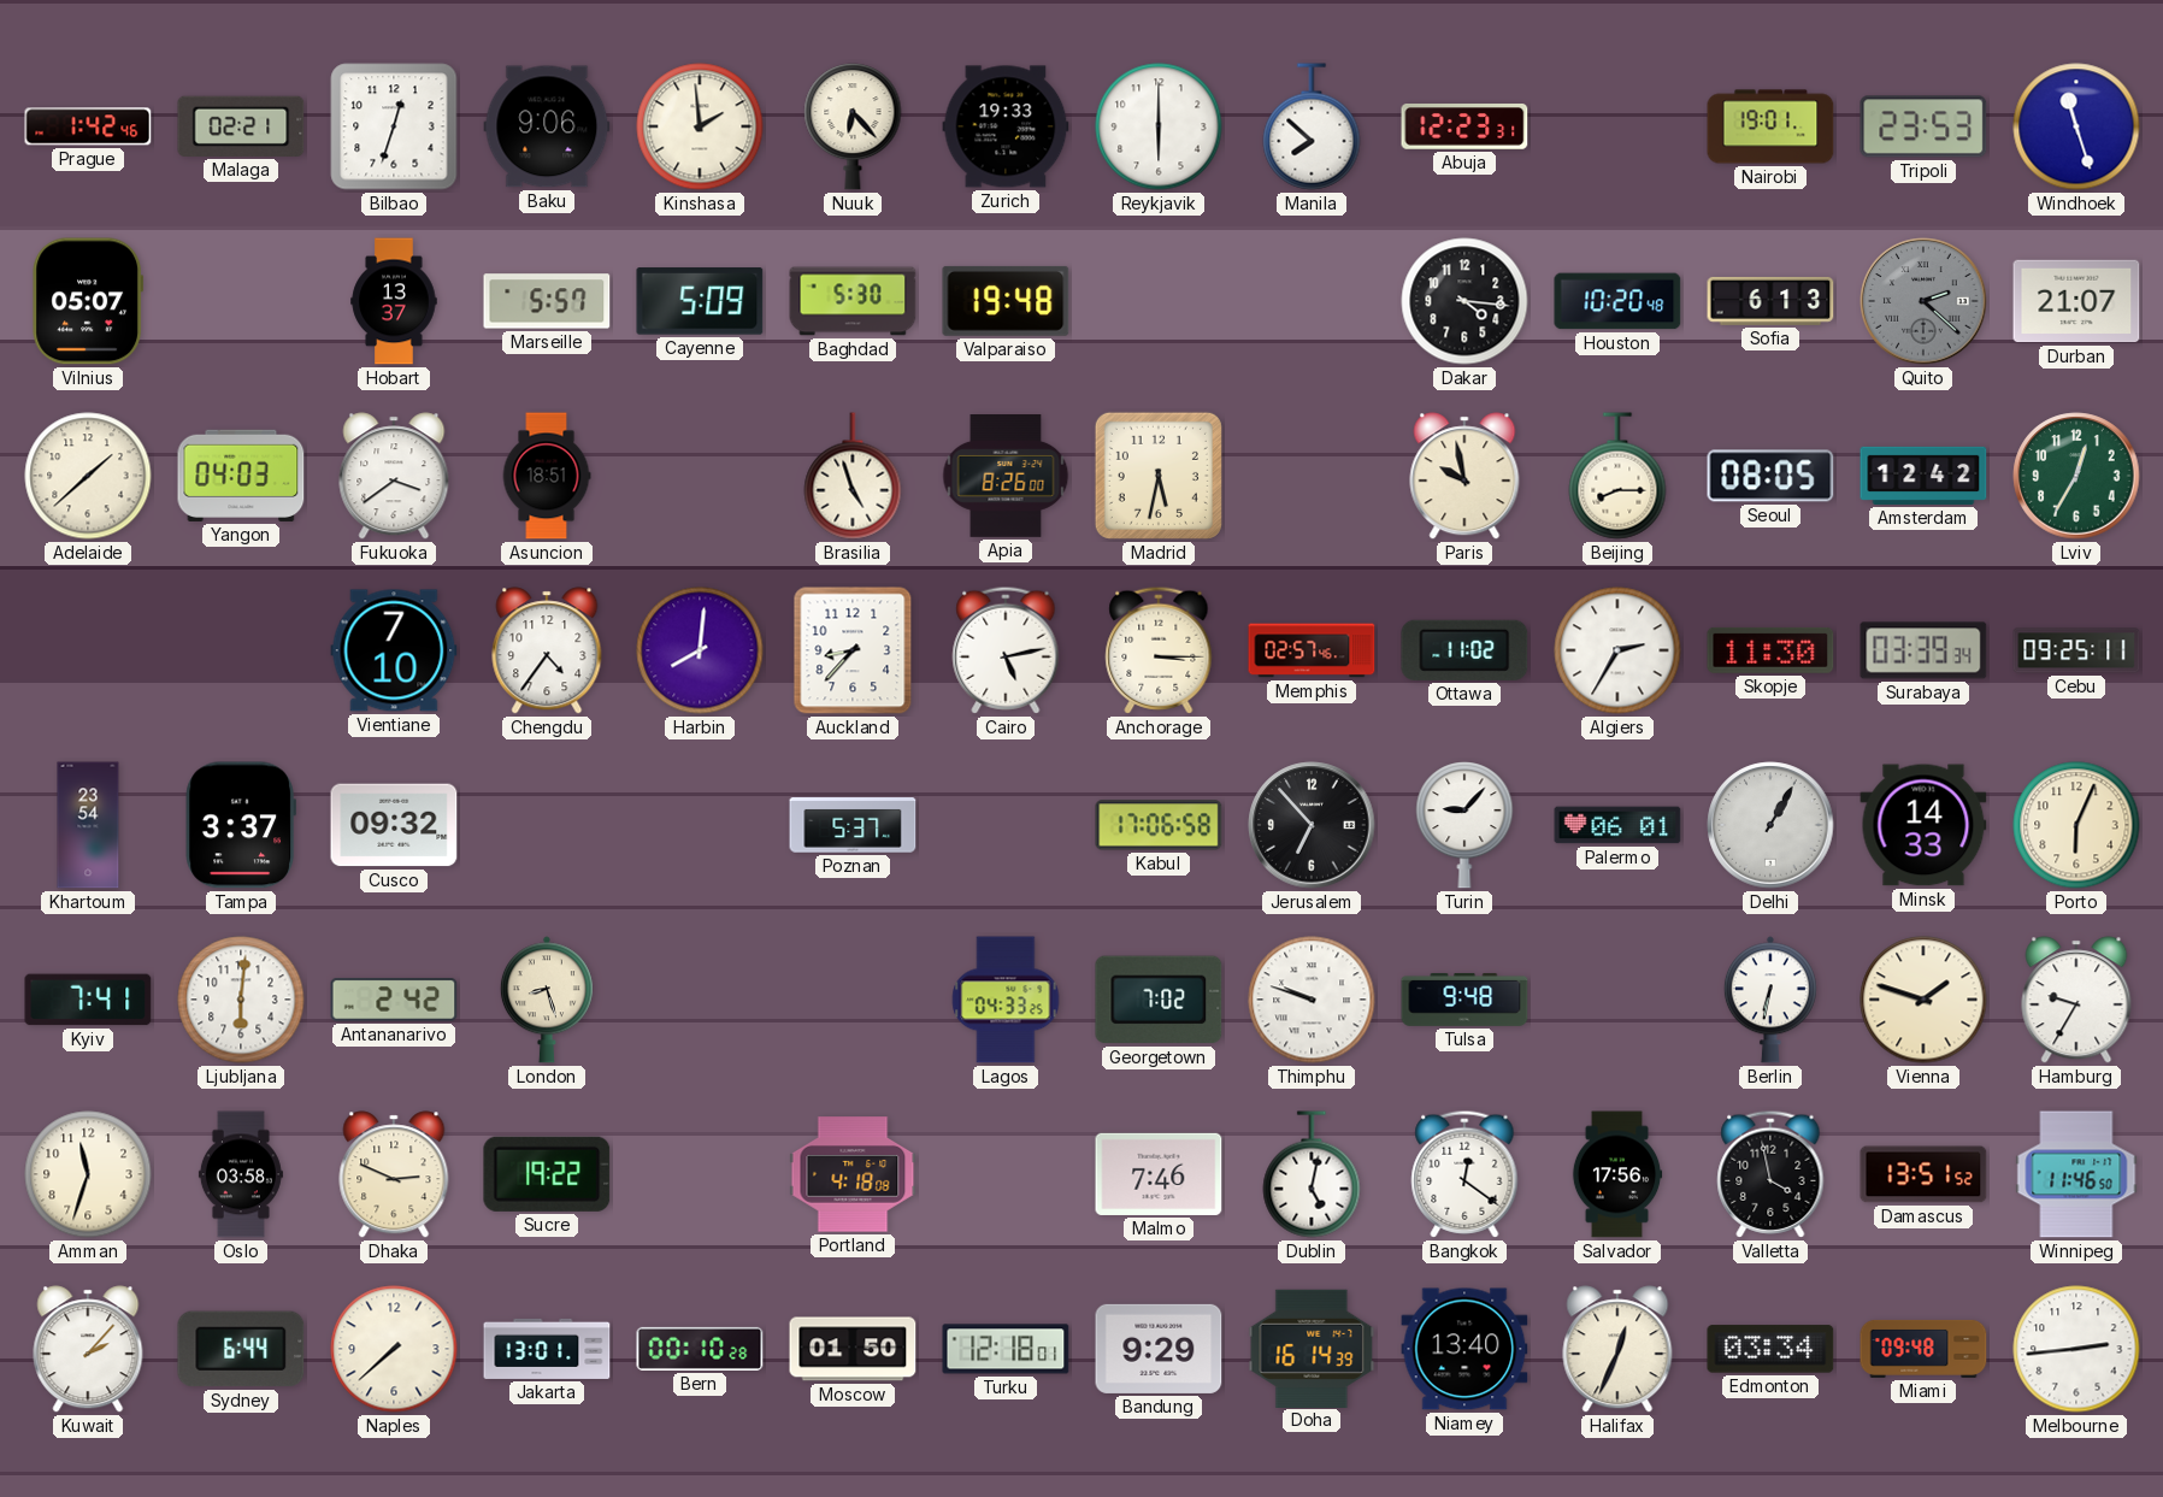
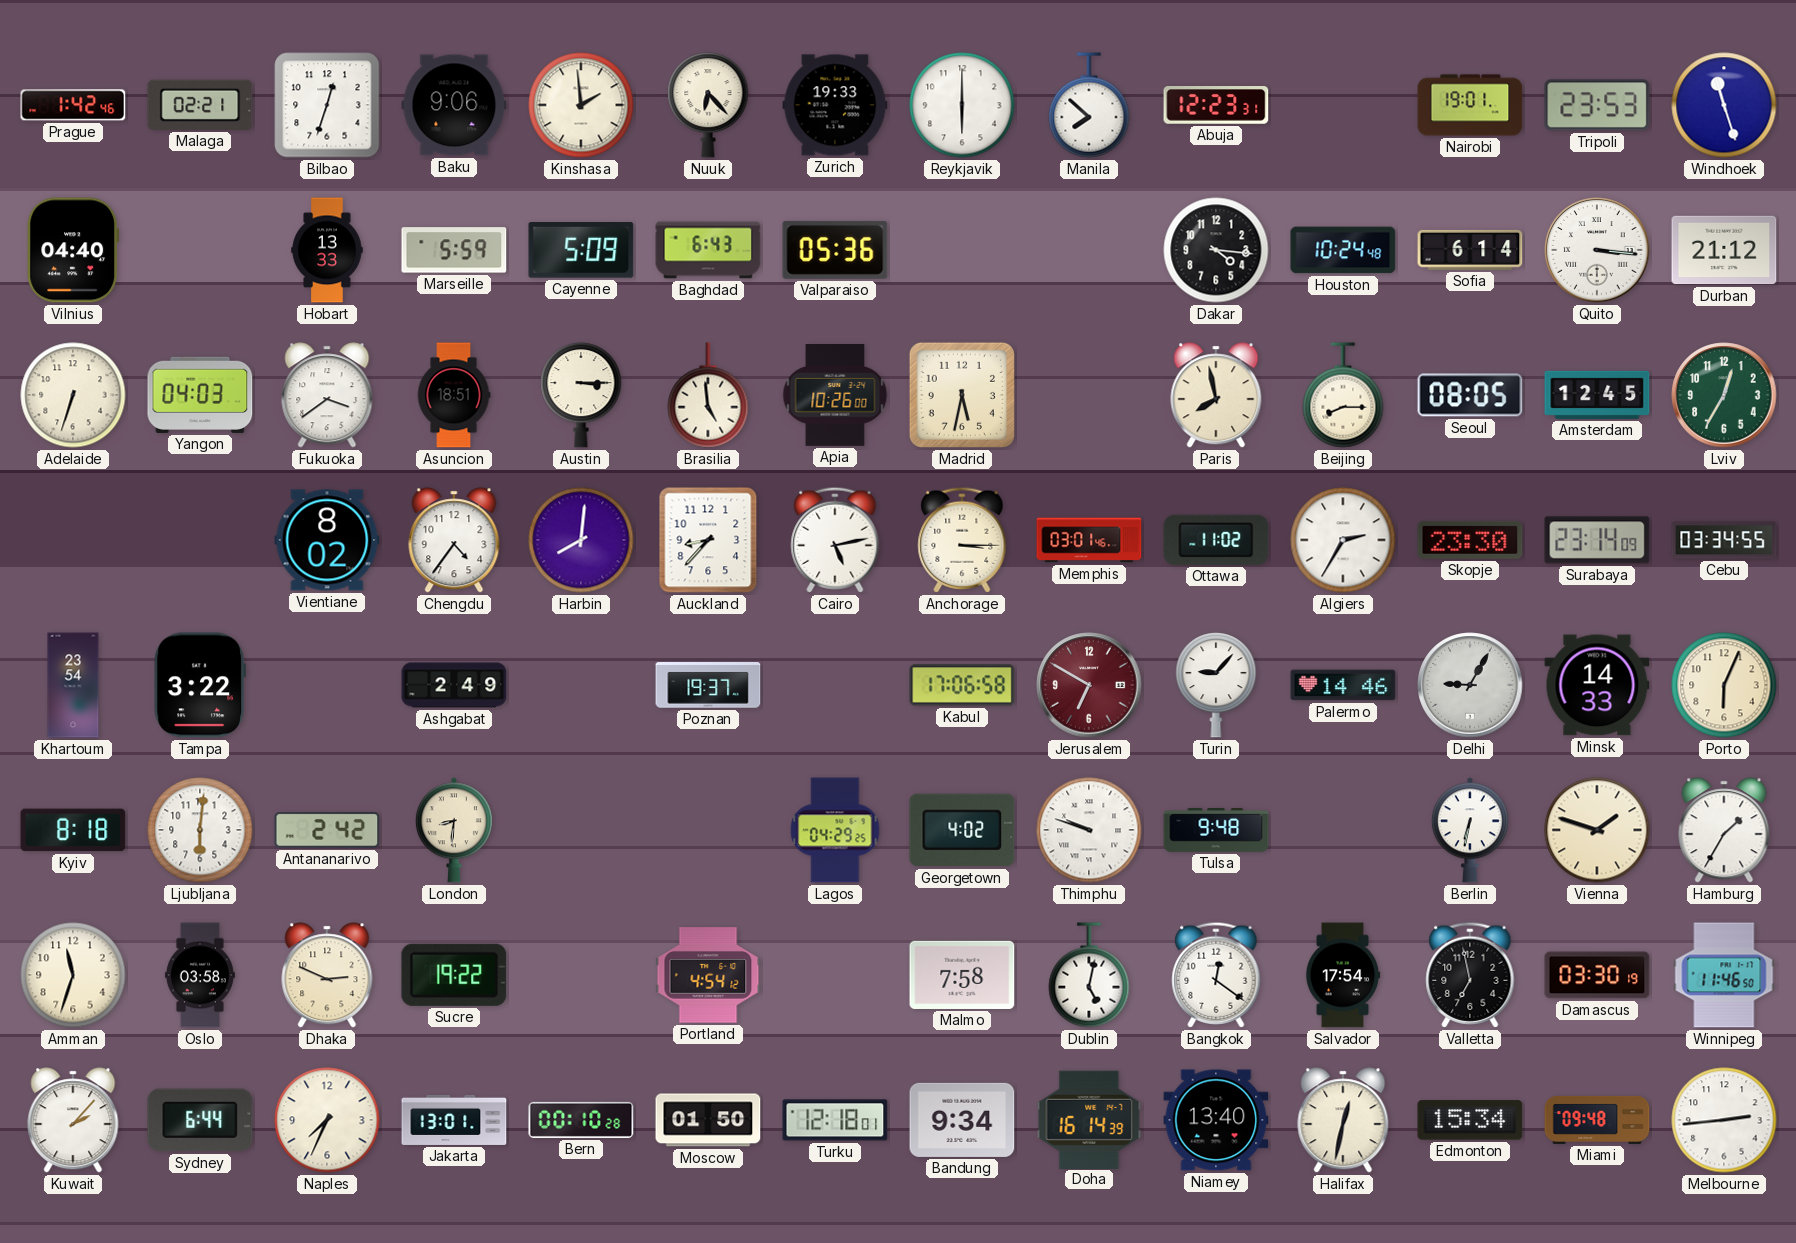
Vilnius: 05:07 -> 04:40
Hobart: 13:37 -> 13:33
Marseille: 5:57 -> 5:59
Baghdad: 5:30 -> 6:43
Valparaiso: 19:48 -> 05:36
Houston: 10:20 -> 10:24
Sofia: 6:13 -> 6:14
Quito: 2:22 -> 3:16
Quito dial: grey -> white
Durban: 21:07 -> 21:12
Adelaide: 1:38 -> 6:33
Austin: none -> 3:15
Brasilia: 4:57 -> 4:59
Apia: 8:26 -> 10:26
Paris: 9:58 -> 7:58
Amsterdam: 12:42 -> 12:45
Vientiane: 7:10 -> 8:02
Memphis: 02:57 -> 03:01
Skopje: 11:30 -> 23:30
Surabaya: 03:39 -> 23:14
Cebu: 09:25 -> 03:34
Tampa: 3:37 -> 3:22
Cusco: 09:32 -> none
Ashgabat: none -> 2:49
Poznan: 5:37 -> 19:37
Jerusalem: 6:53 -> 6:50
Jerusalem dial: black -> burgundy
Palermo: 06:01 -> 14:46
Delhi: 1:05 -> 9:05
Kyiv: 7:41 -> 8:18
London: 8:27 -> 8:31
Lagos: 04:33 -> 04:29
Georgetown: 7:02 -> 4:02
Hamburg: 9:35 -> 1:35
Portland: 4:18 -> 4:54
Malmo: 7:46 -> 7:58
Salvador: 17:56 -> 17:54
Valletta: 3:58 -> 6:58
Damascus: 13:51 -> 03:30
Naples: 7:38 -> 7:34
Bandung: 9:29 -> 9:34
Halifax: 12:34 -> 12:32
Edmonton: 03:34 -> 15:34
